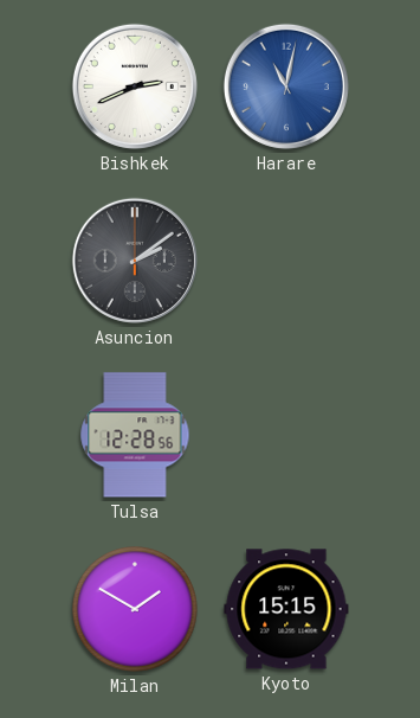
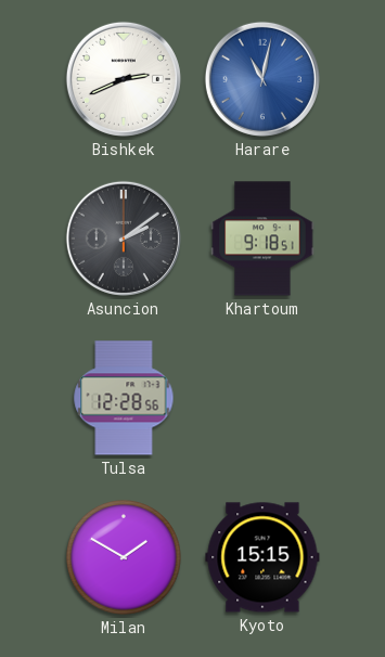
Khartoum: none -> 9:18
